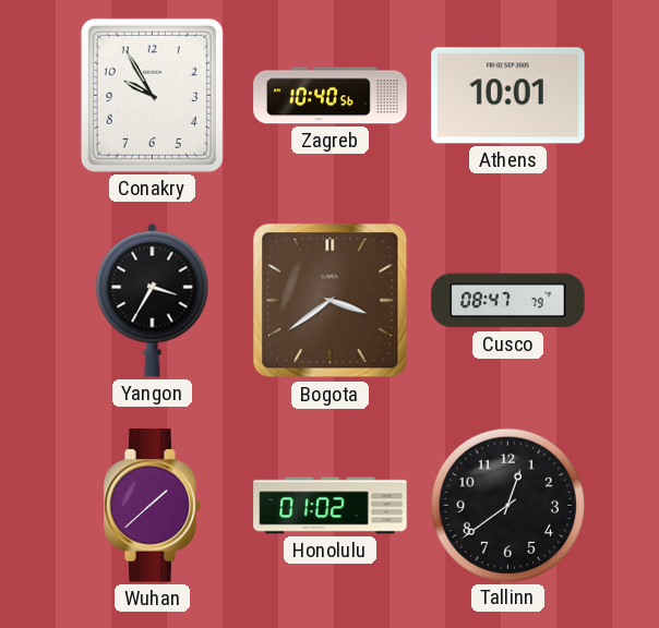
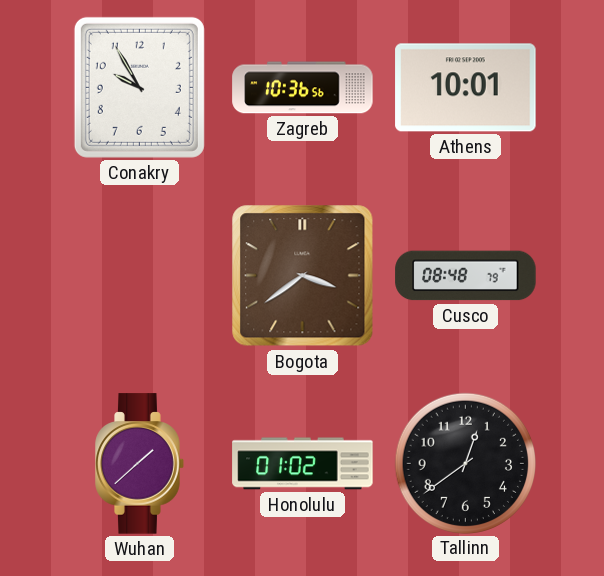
Zagreb: 10:40 -> 10:36
Yangon: 3:35 -> none
Cusco: 08:47 -> 08:48
